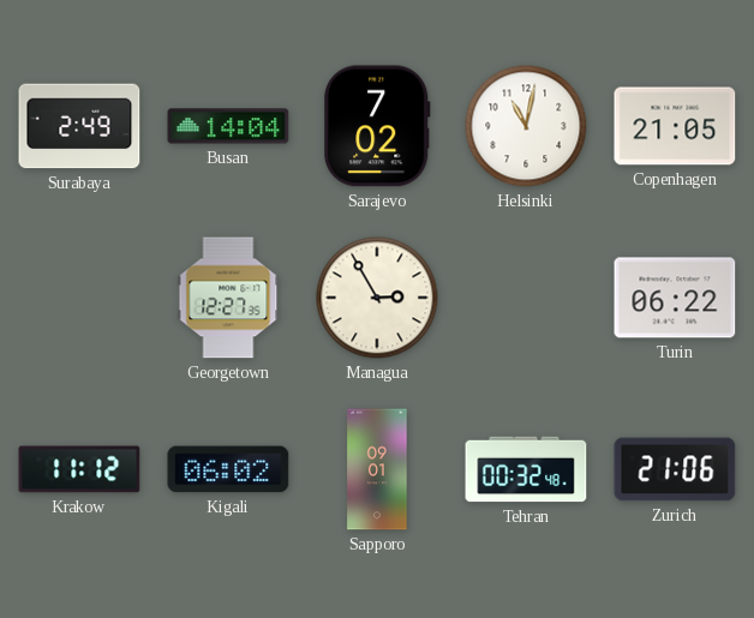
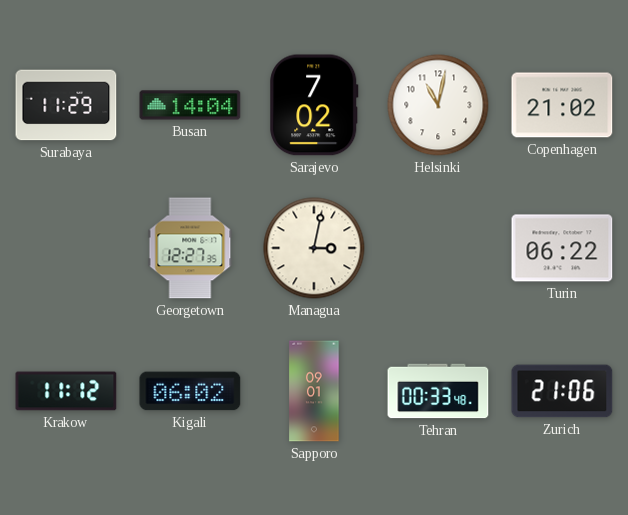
Surabaya: 2:49 -> 11:29
Copenhagen: 21:05 -> 21:02
Managua: 2:55 -> 3:02
Tehran: 00:32 -> 00:33
